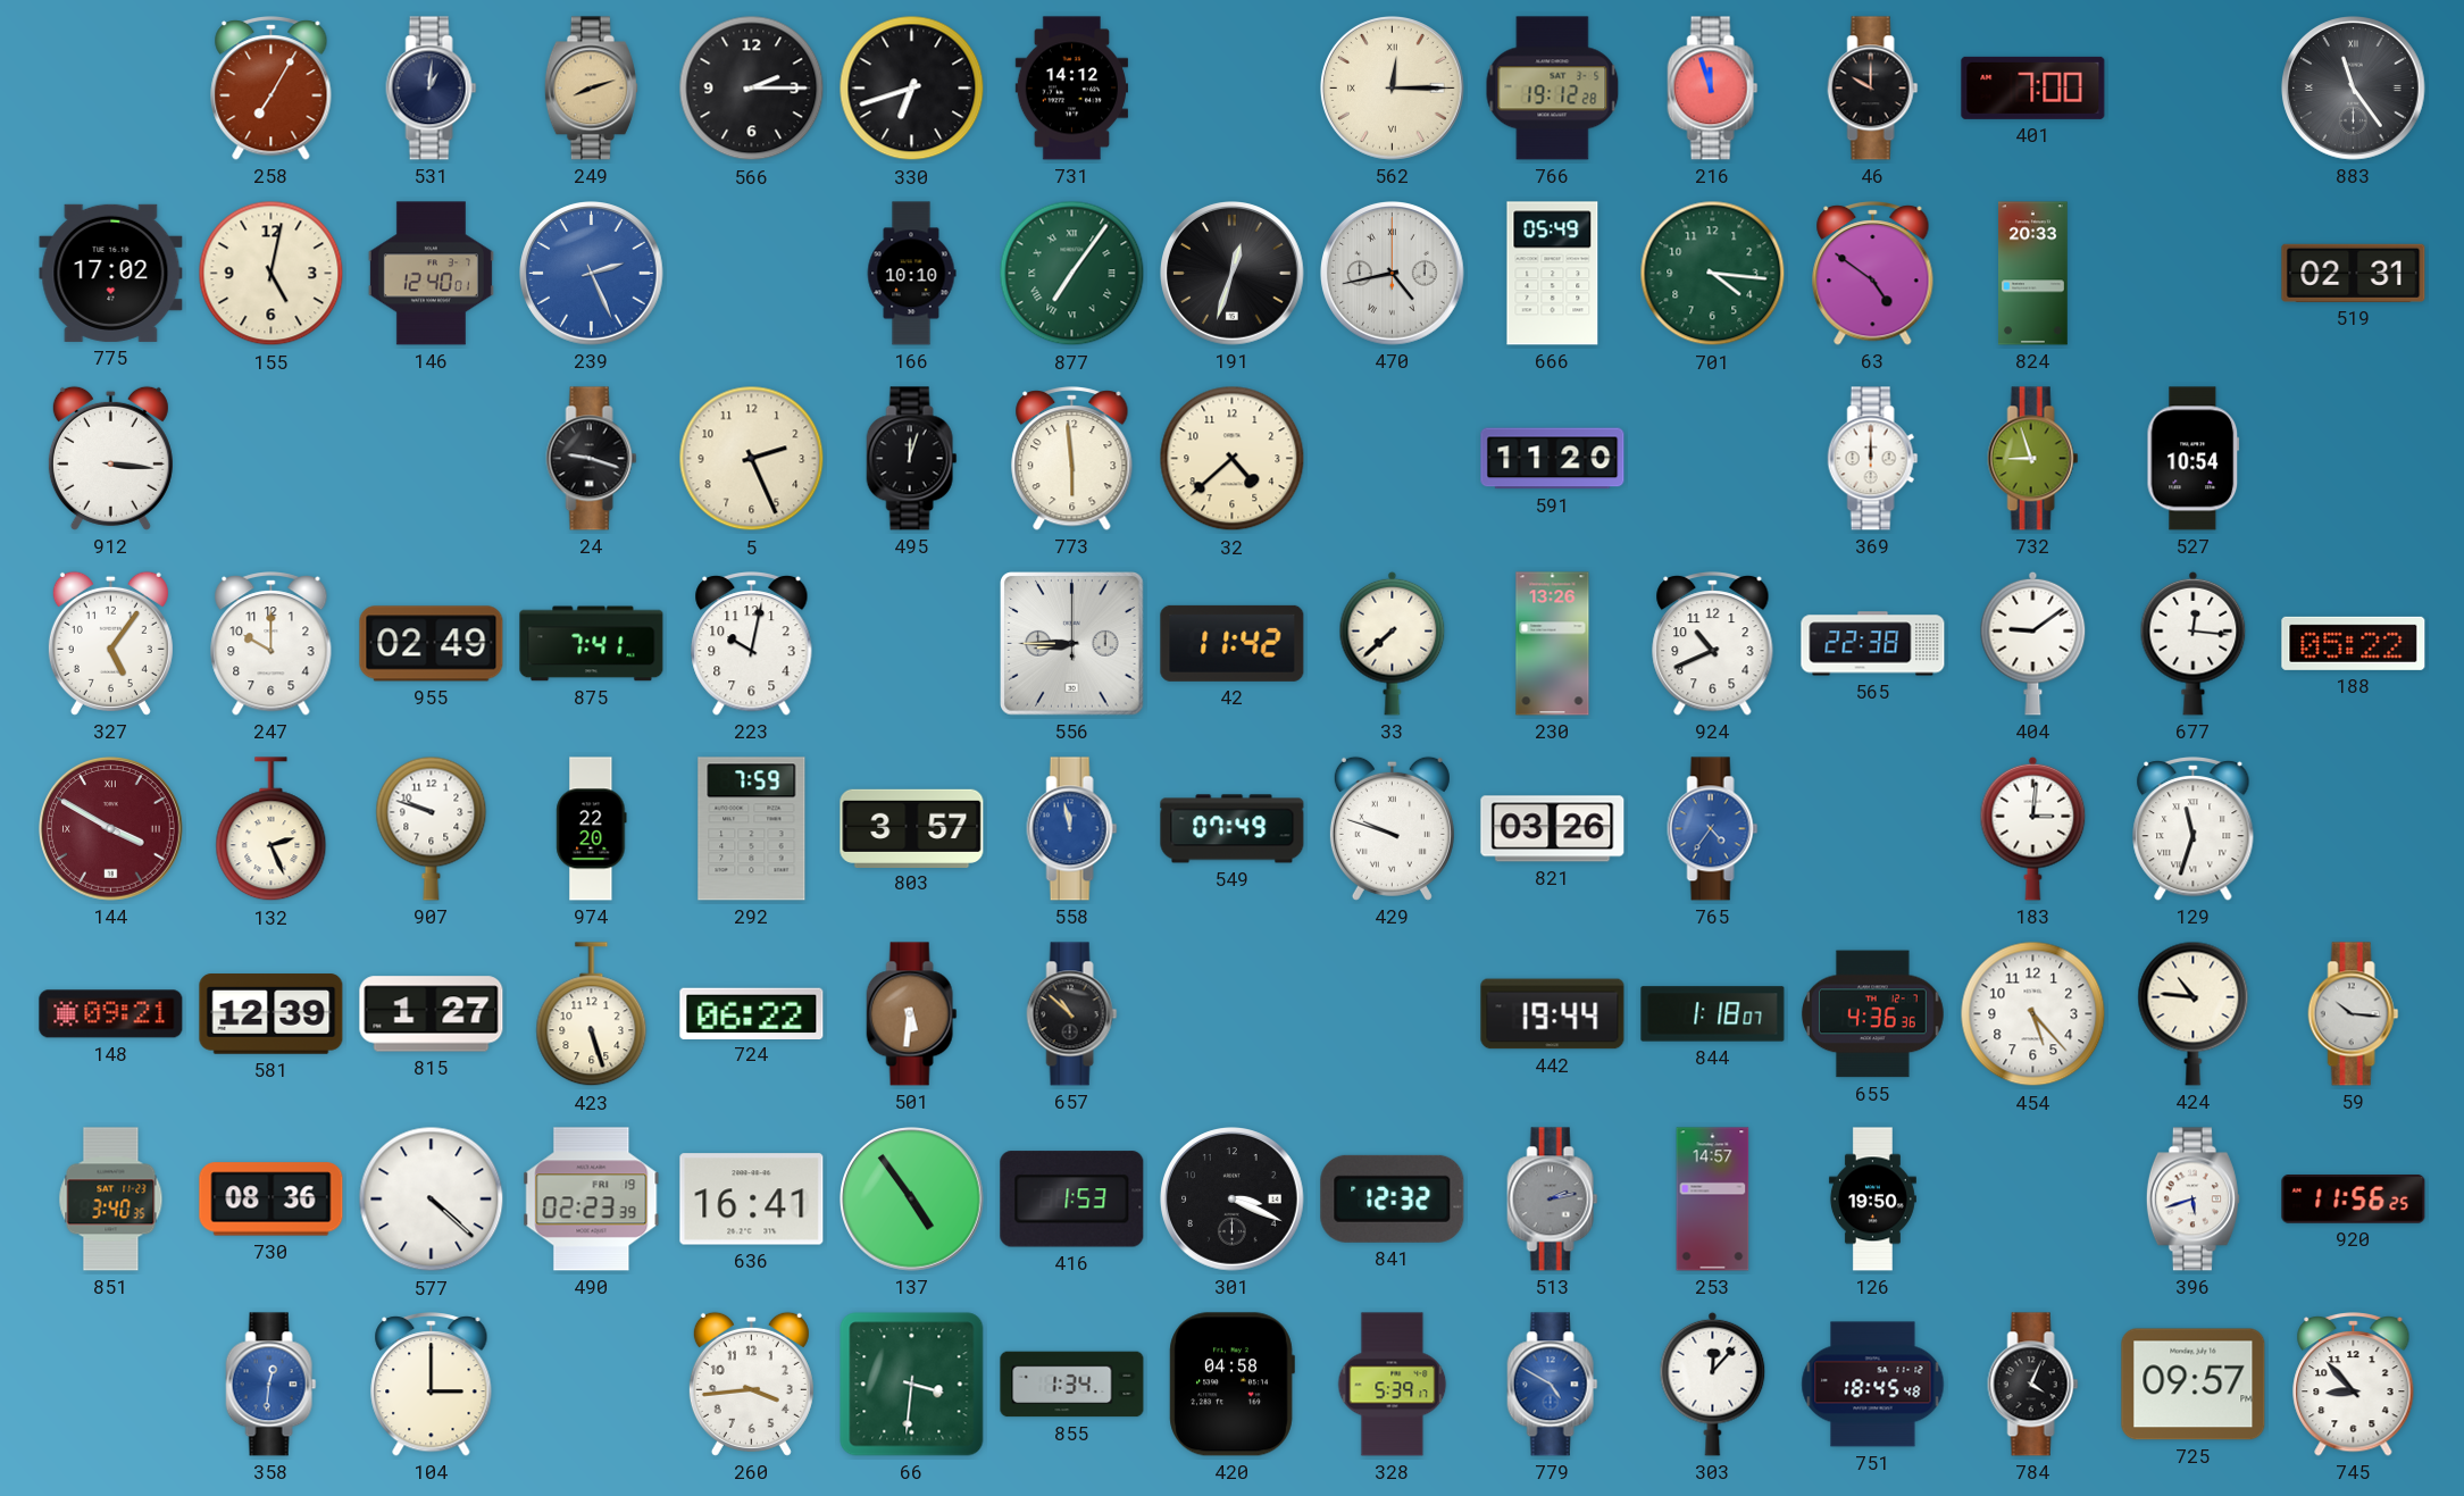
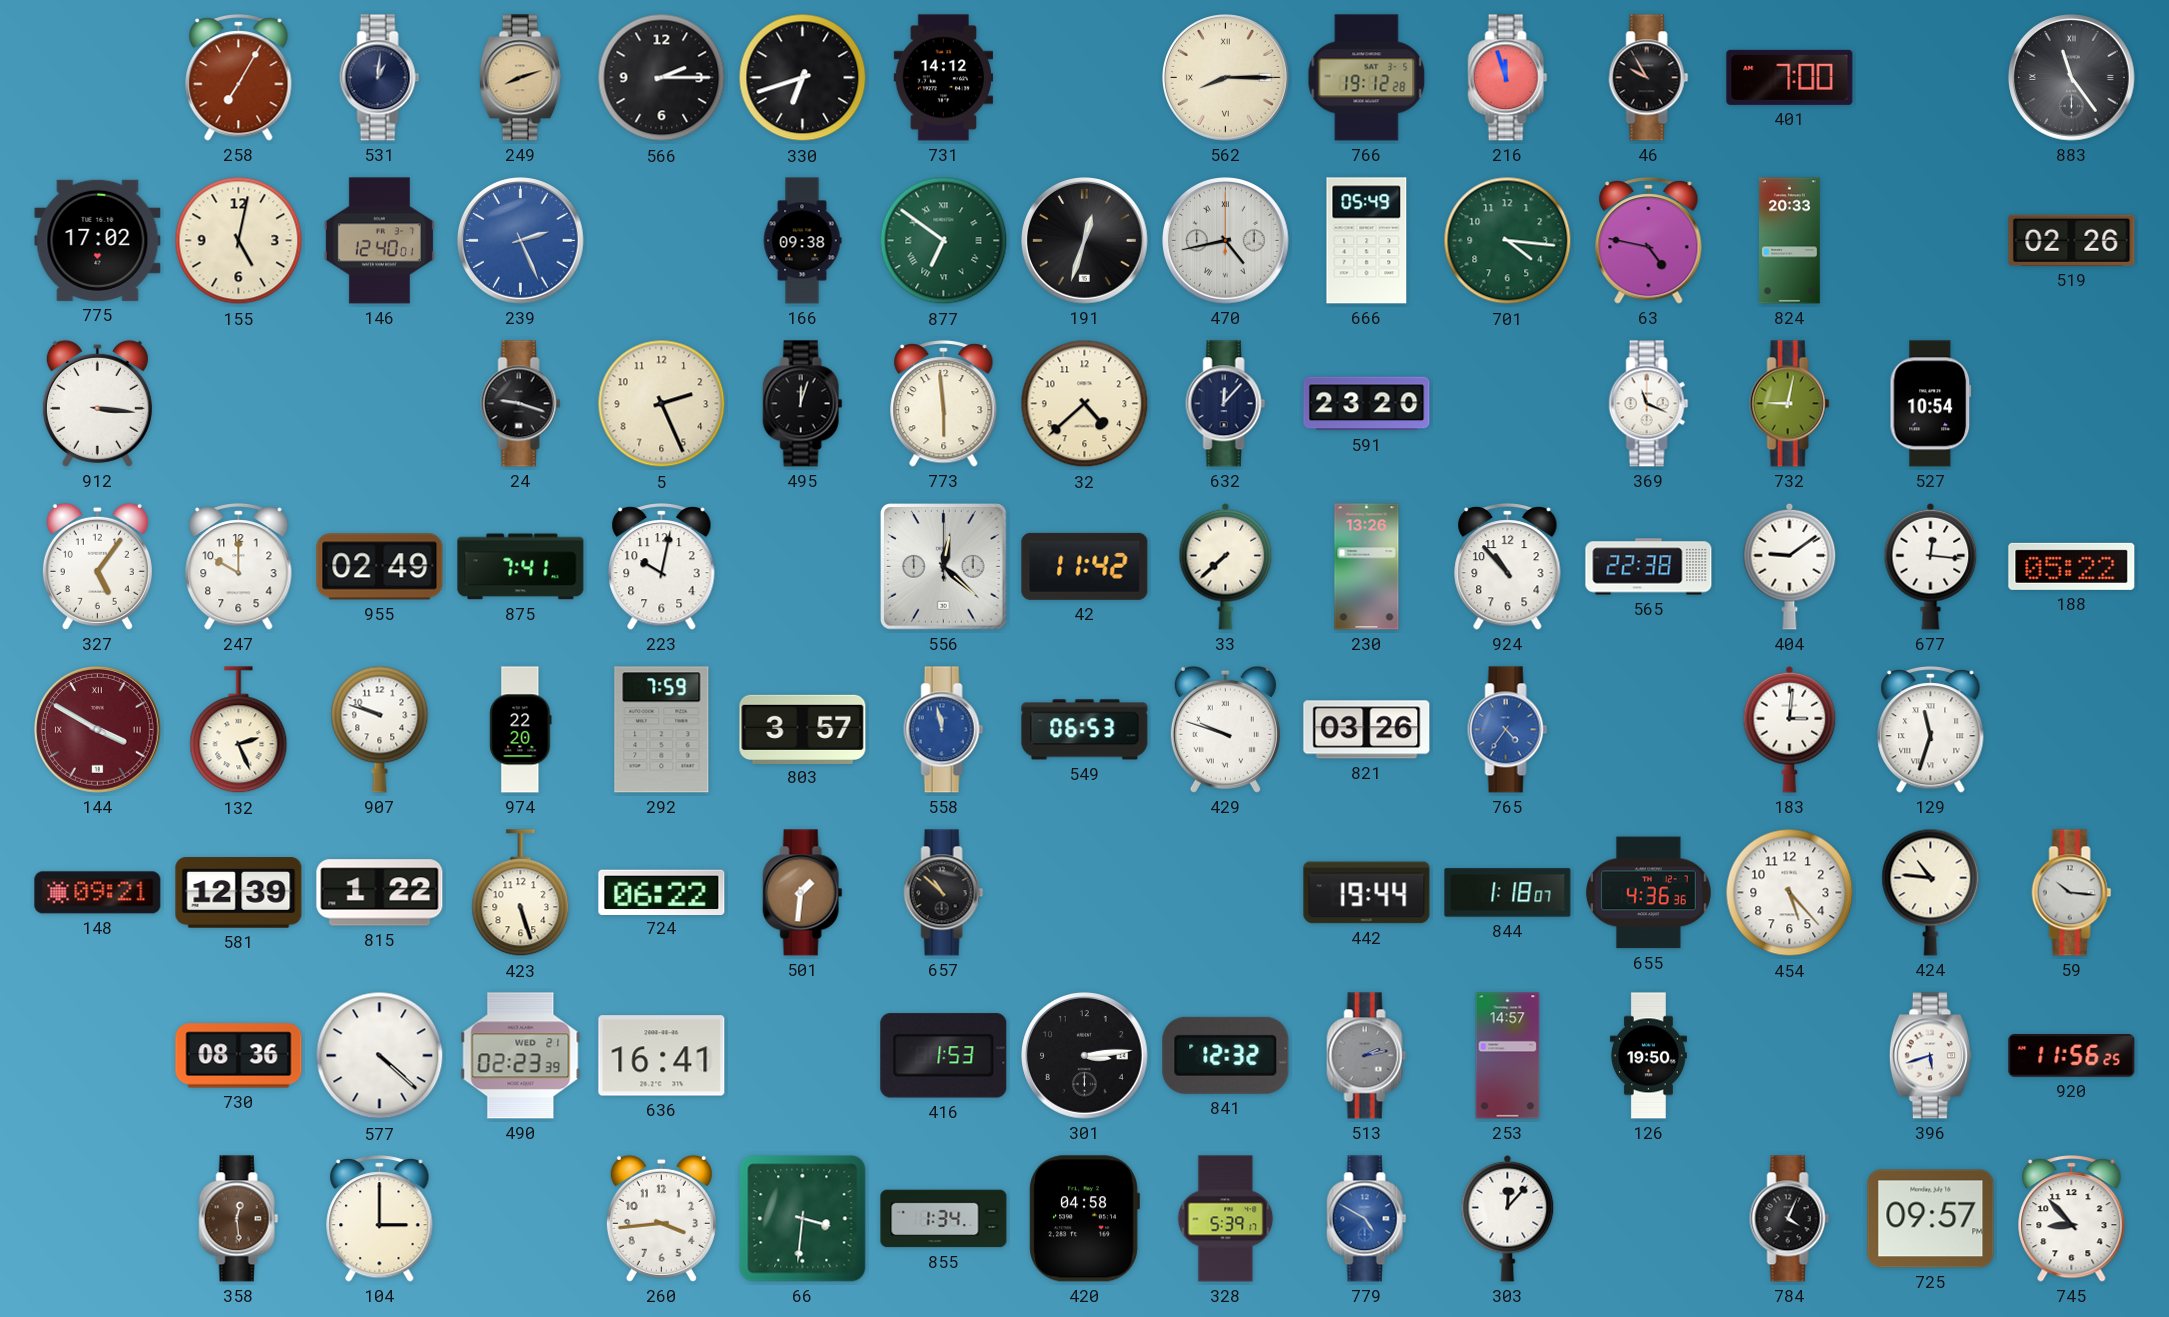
562: 12:15 -> 8:15
46: 10:00 -> 9:55
166: 10:10 -> 09:38
877: 7:06 -> 6:51
63: 4:51 -> 4:47
519: 02:31 -> 02:26
632: none -> 12:07
591: 11:20 -> 23:20
369: 12:00 -> 11:19
732: 8:57 -> 9:02
556: 8:45 -> 12:22
924: 10:41 -> 10:53
549: 07:49 -> 06:53
815: 1:27 -> 1:22
501: 5:31 -> 1:31
851: 3:40 -> none
490 date: FRI 19 -> WED 21
137: 4:54 -> none
301: 3:19 -> 3:14
358: 12:31 -> 12:29
358 dial: blue -> brown
751: 18:45 -> none
